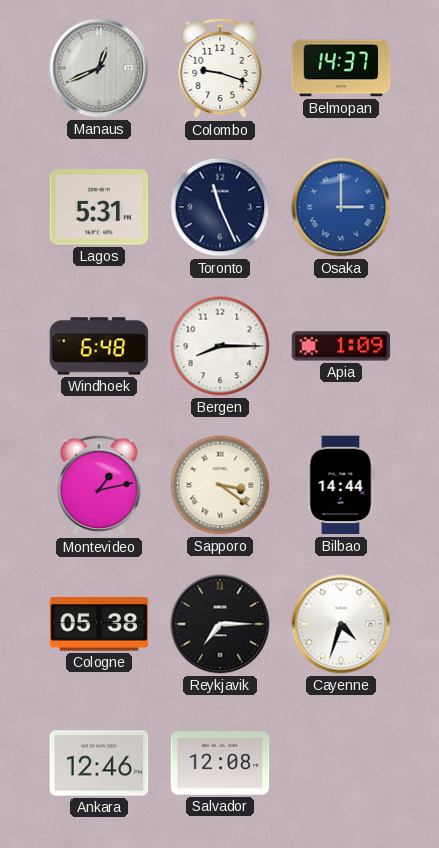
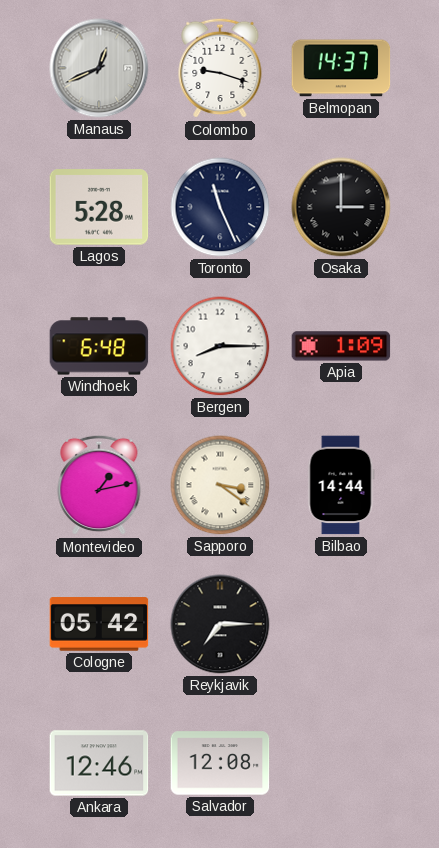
Lagos: 5:31 -> 5:28
Osaka dial: blue -> black
Cologne: 05:38 -> 05:42
Cayenne: 4:33 -> none
